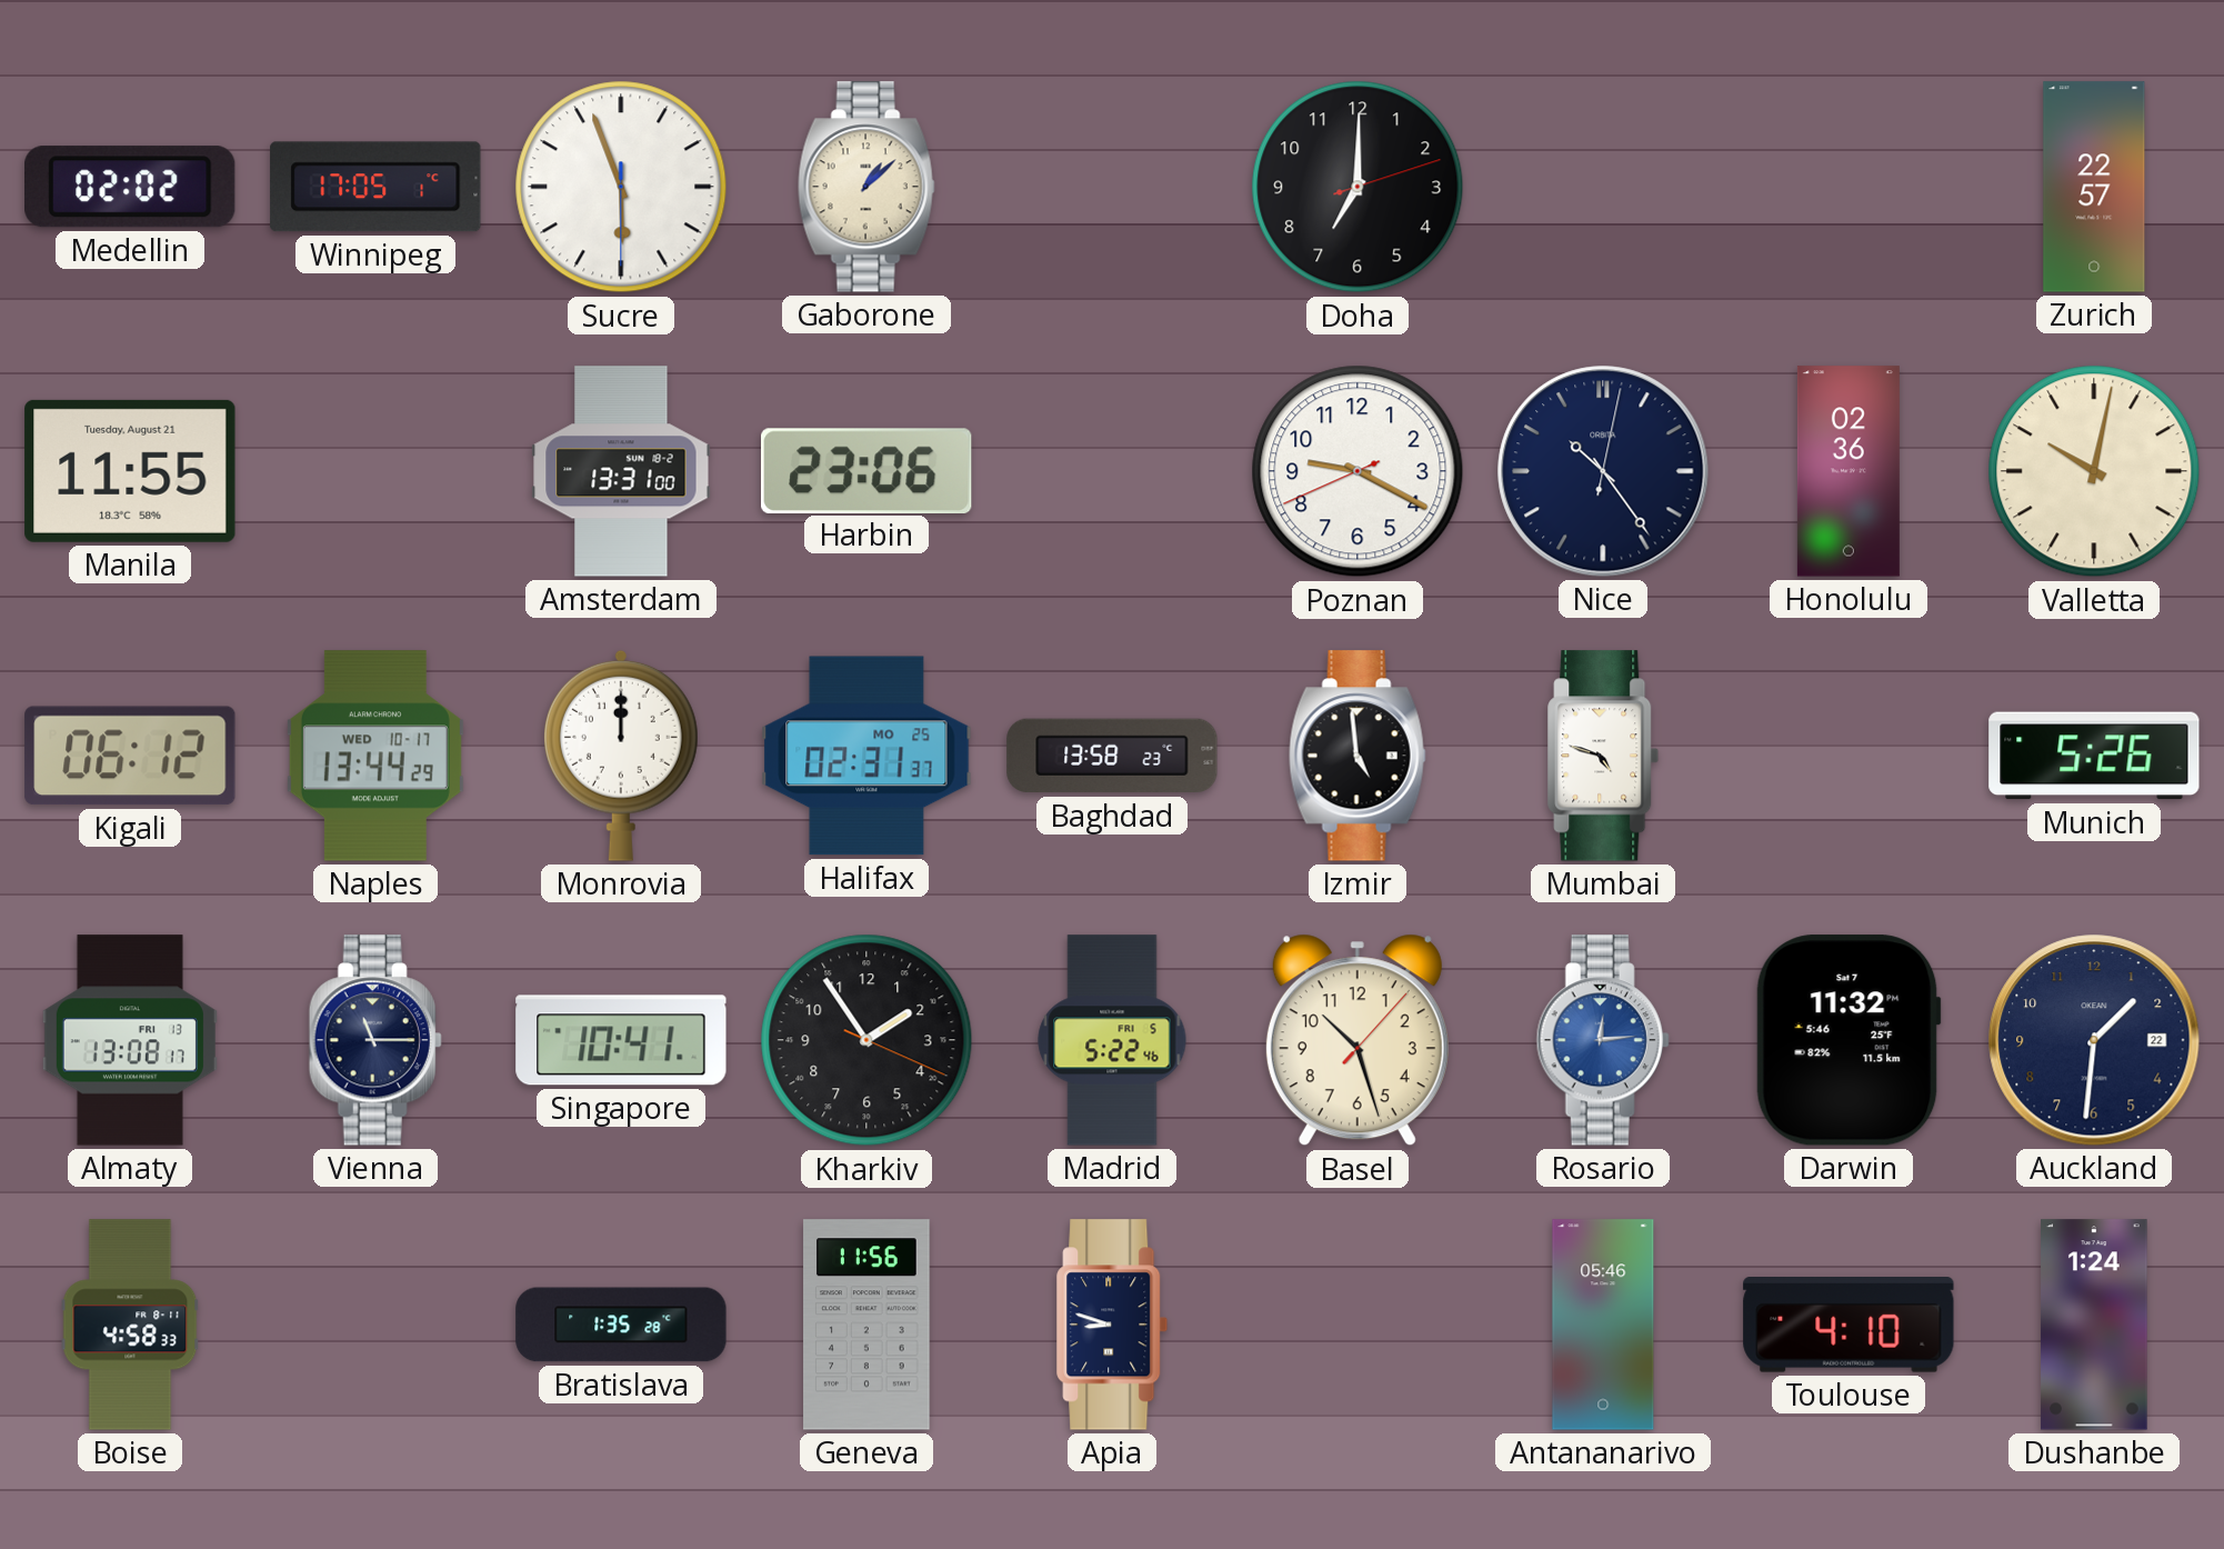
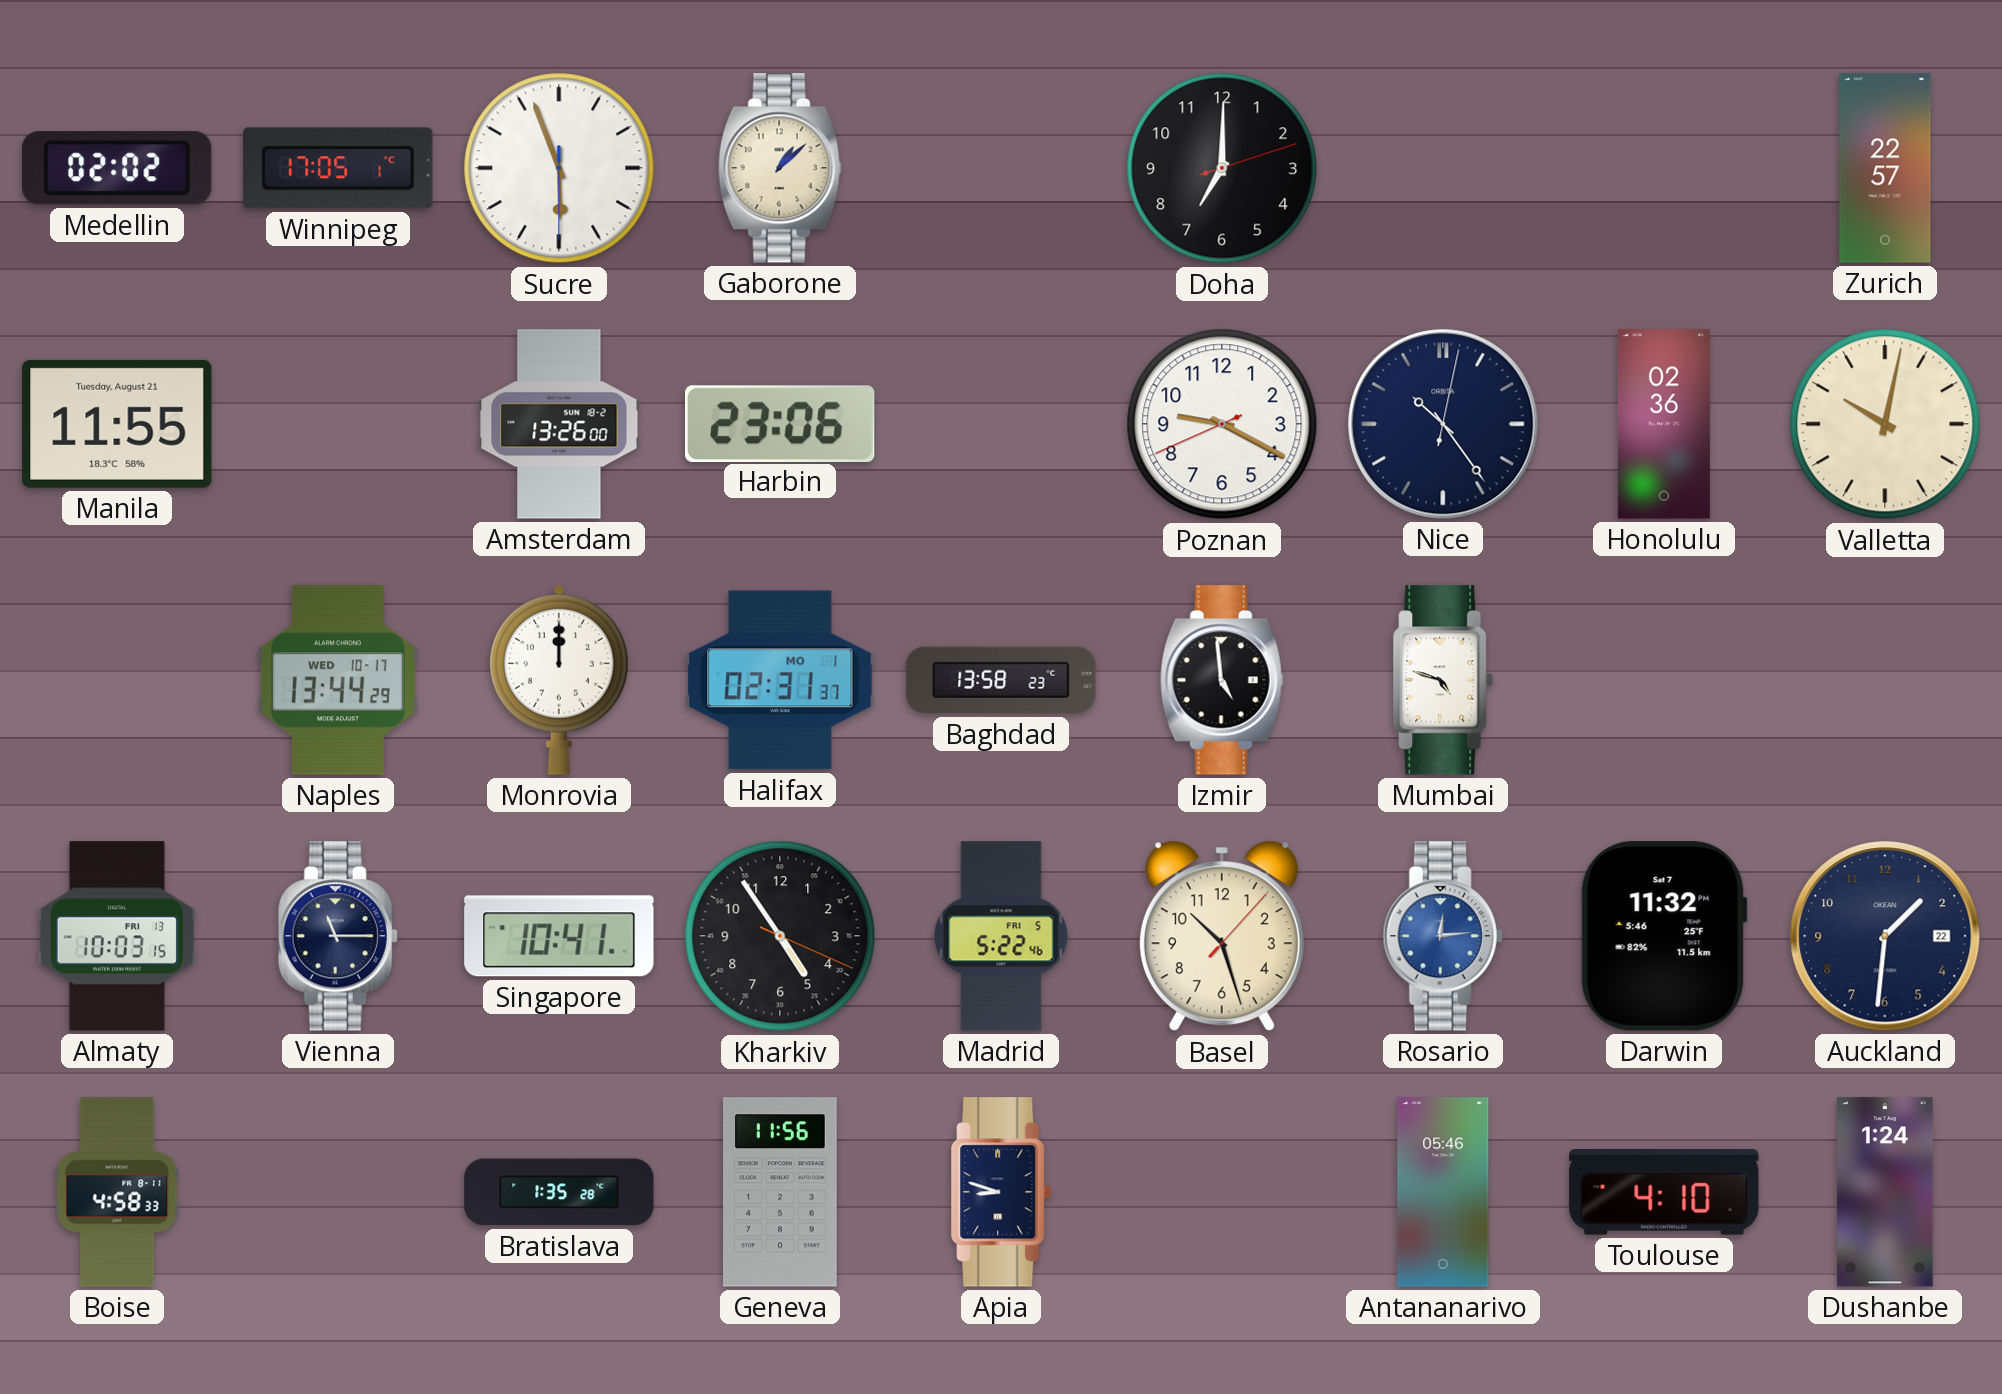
Amsterdam: 13:31 -> 13:26
Kigali: 06:12 -> none
Halifax date: MO 25 -> MO 1
Munich: 5:26 -> none
Almaty: 13:08 -> 10:03
Kharkiv: 1:54 -> 4:54
